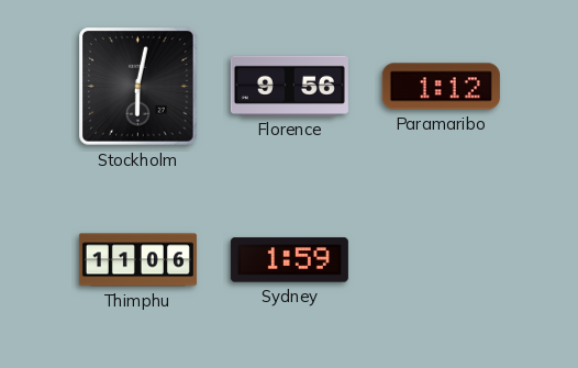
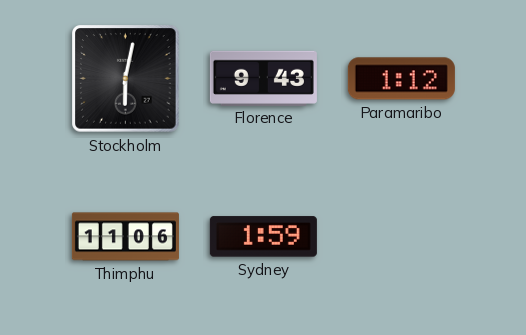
Florence: 9:56 -> 9:43
